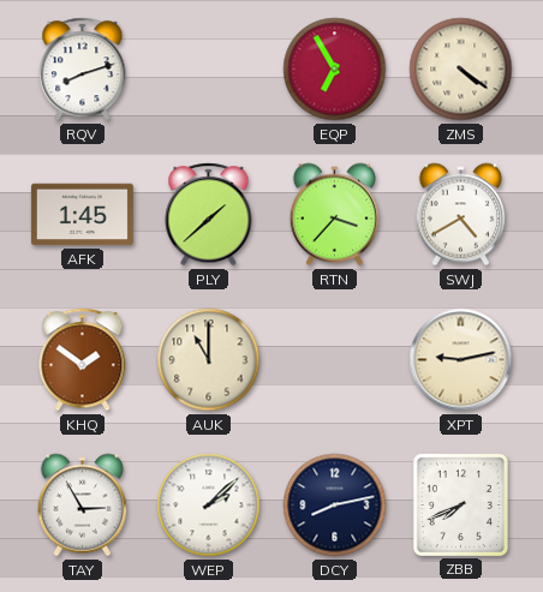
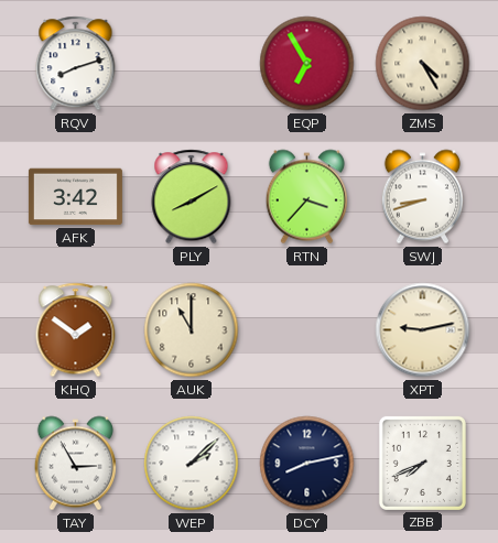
ZMS: 4:21 -> 4:25
AFK: 1:45 -> 3:42
PLY: 1:38 -> 8:10
SWJ: 4:40 -> 8:42
